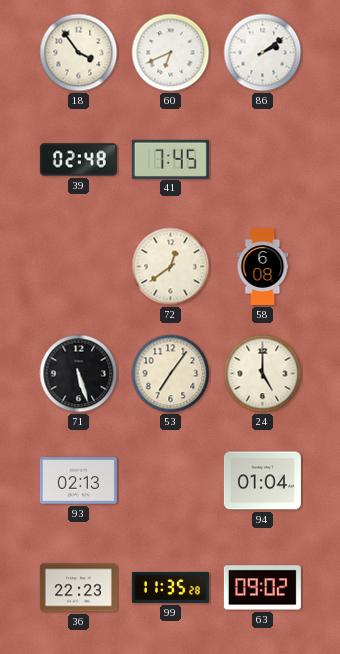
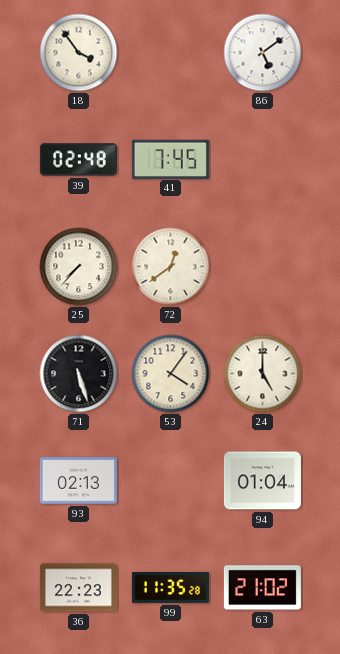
60: 6:41 -> none
86: 2:09 -> 5:09
25: none -> 7:37
58: 6:08 -> none
53: 7:06 -> 4:06
63: 09:02 -> 21:02
